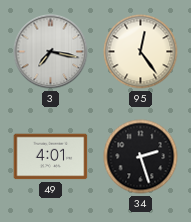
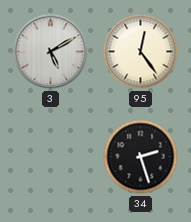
3: 7:17 -> 5:10
49: 4:01 -> none
